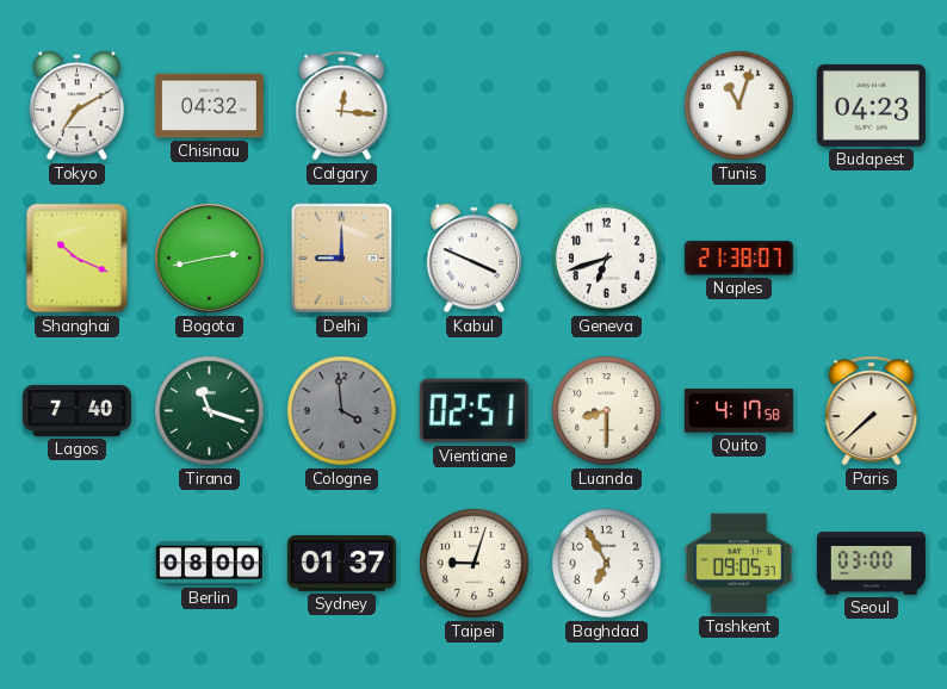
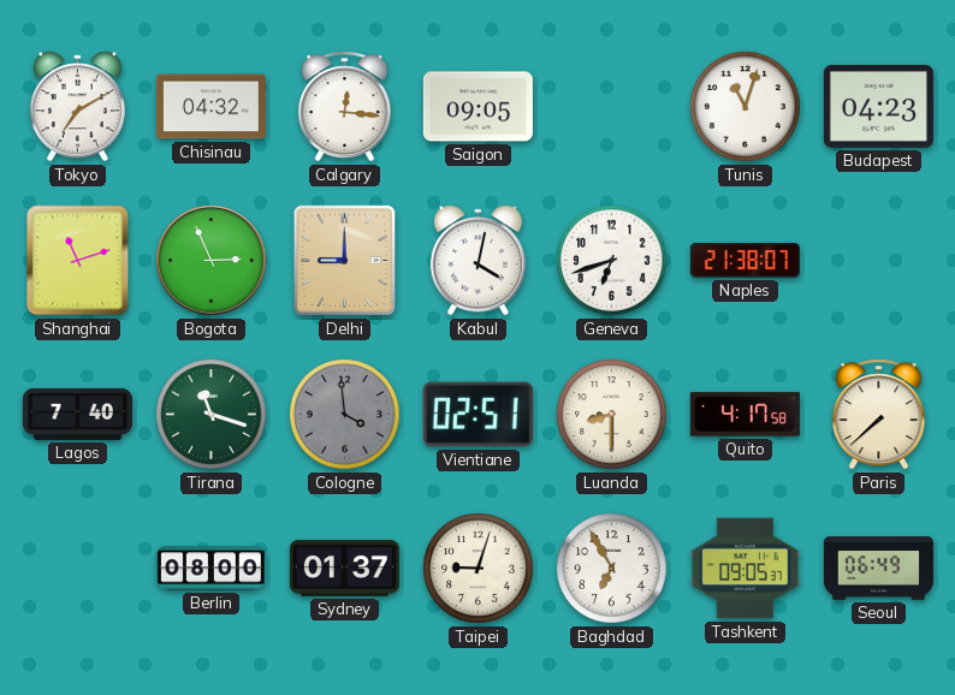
Saigon: none -> 09:05
Shanghai: 10:19 -> 11:12
Bogota: 2:43 -> 2:56
Kabul: 3:49 -> 4:02
Seoul: 03:00 -> 06:49
